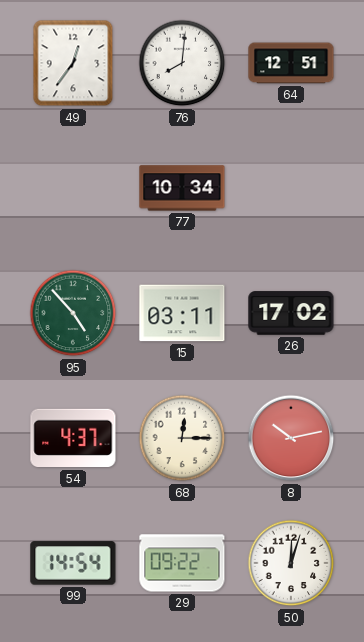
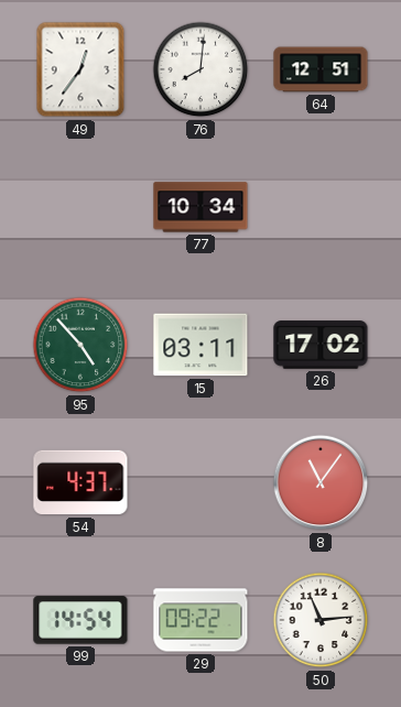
68: 12:15 -> none
8: 10:13 -> 11:06
50: 12:03 -> 11:14
